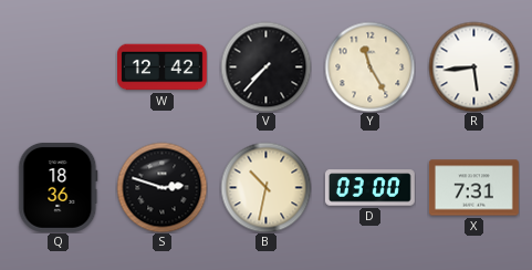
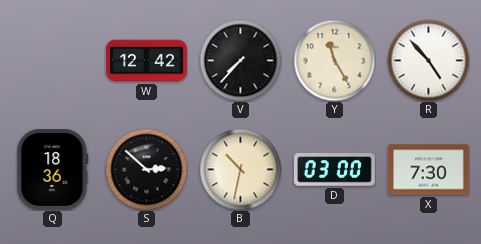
R: 5:44 -> 4:53
S: 2:48 -> 2:52
X: 7:31 -> 7:30
